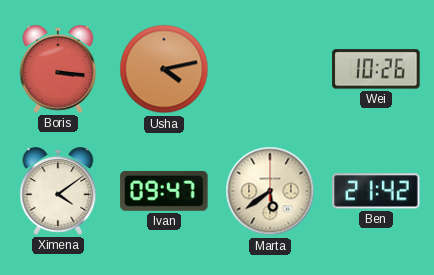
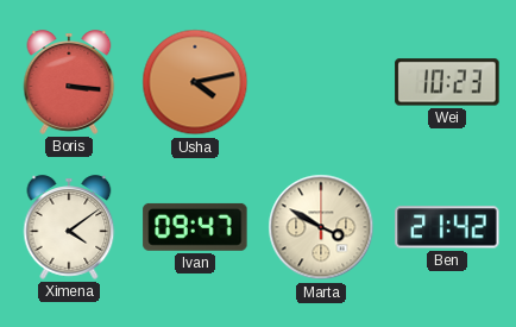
Wei: 10:26 -> 10:23
Marta: 5:39 -> 3:50
